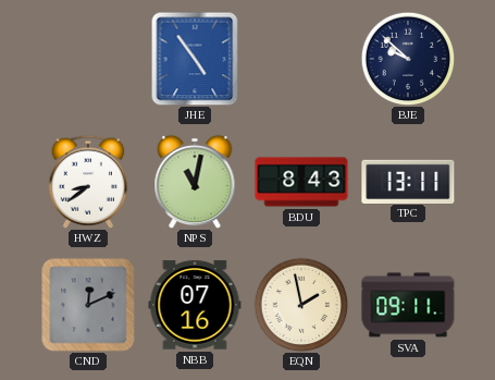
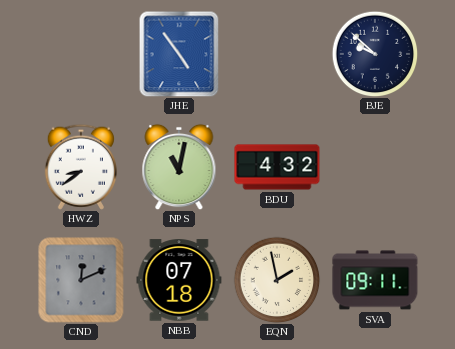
BDU: 8:43 -> 4:32
TPC: 13:11 -> none
NBB: 07:16 -> 07:18
